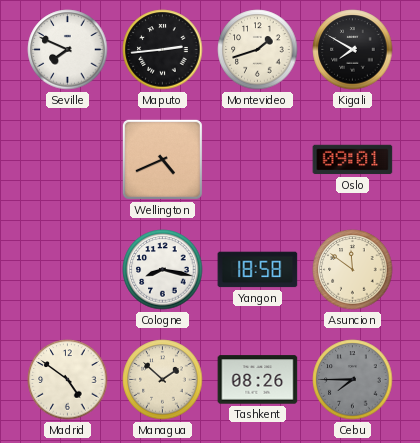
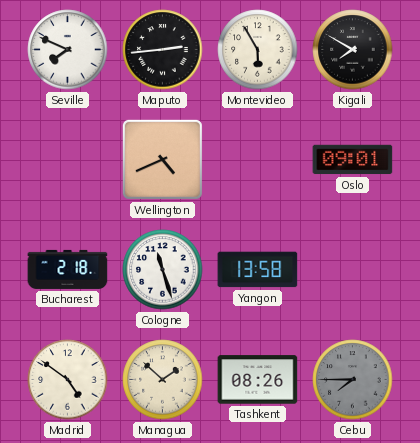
Montevideo: 1:42 -> 5:55
Bucharest: none -> 2:18
Cologne: 8:17 -> 11:27
Yangon: 18:58 -> 13:58
Asuncion: 11:51 -> none
